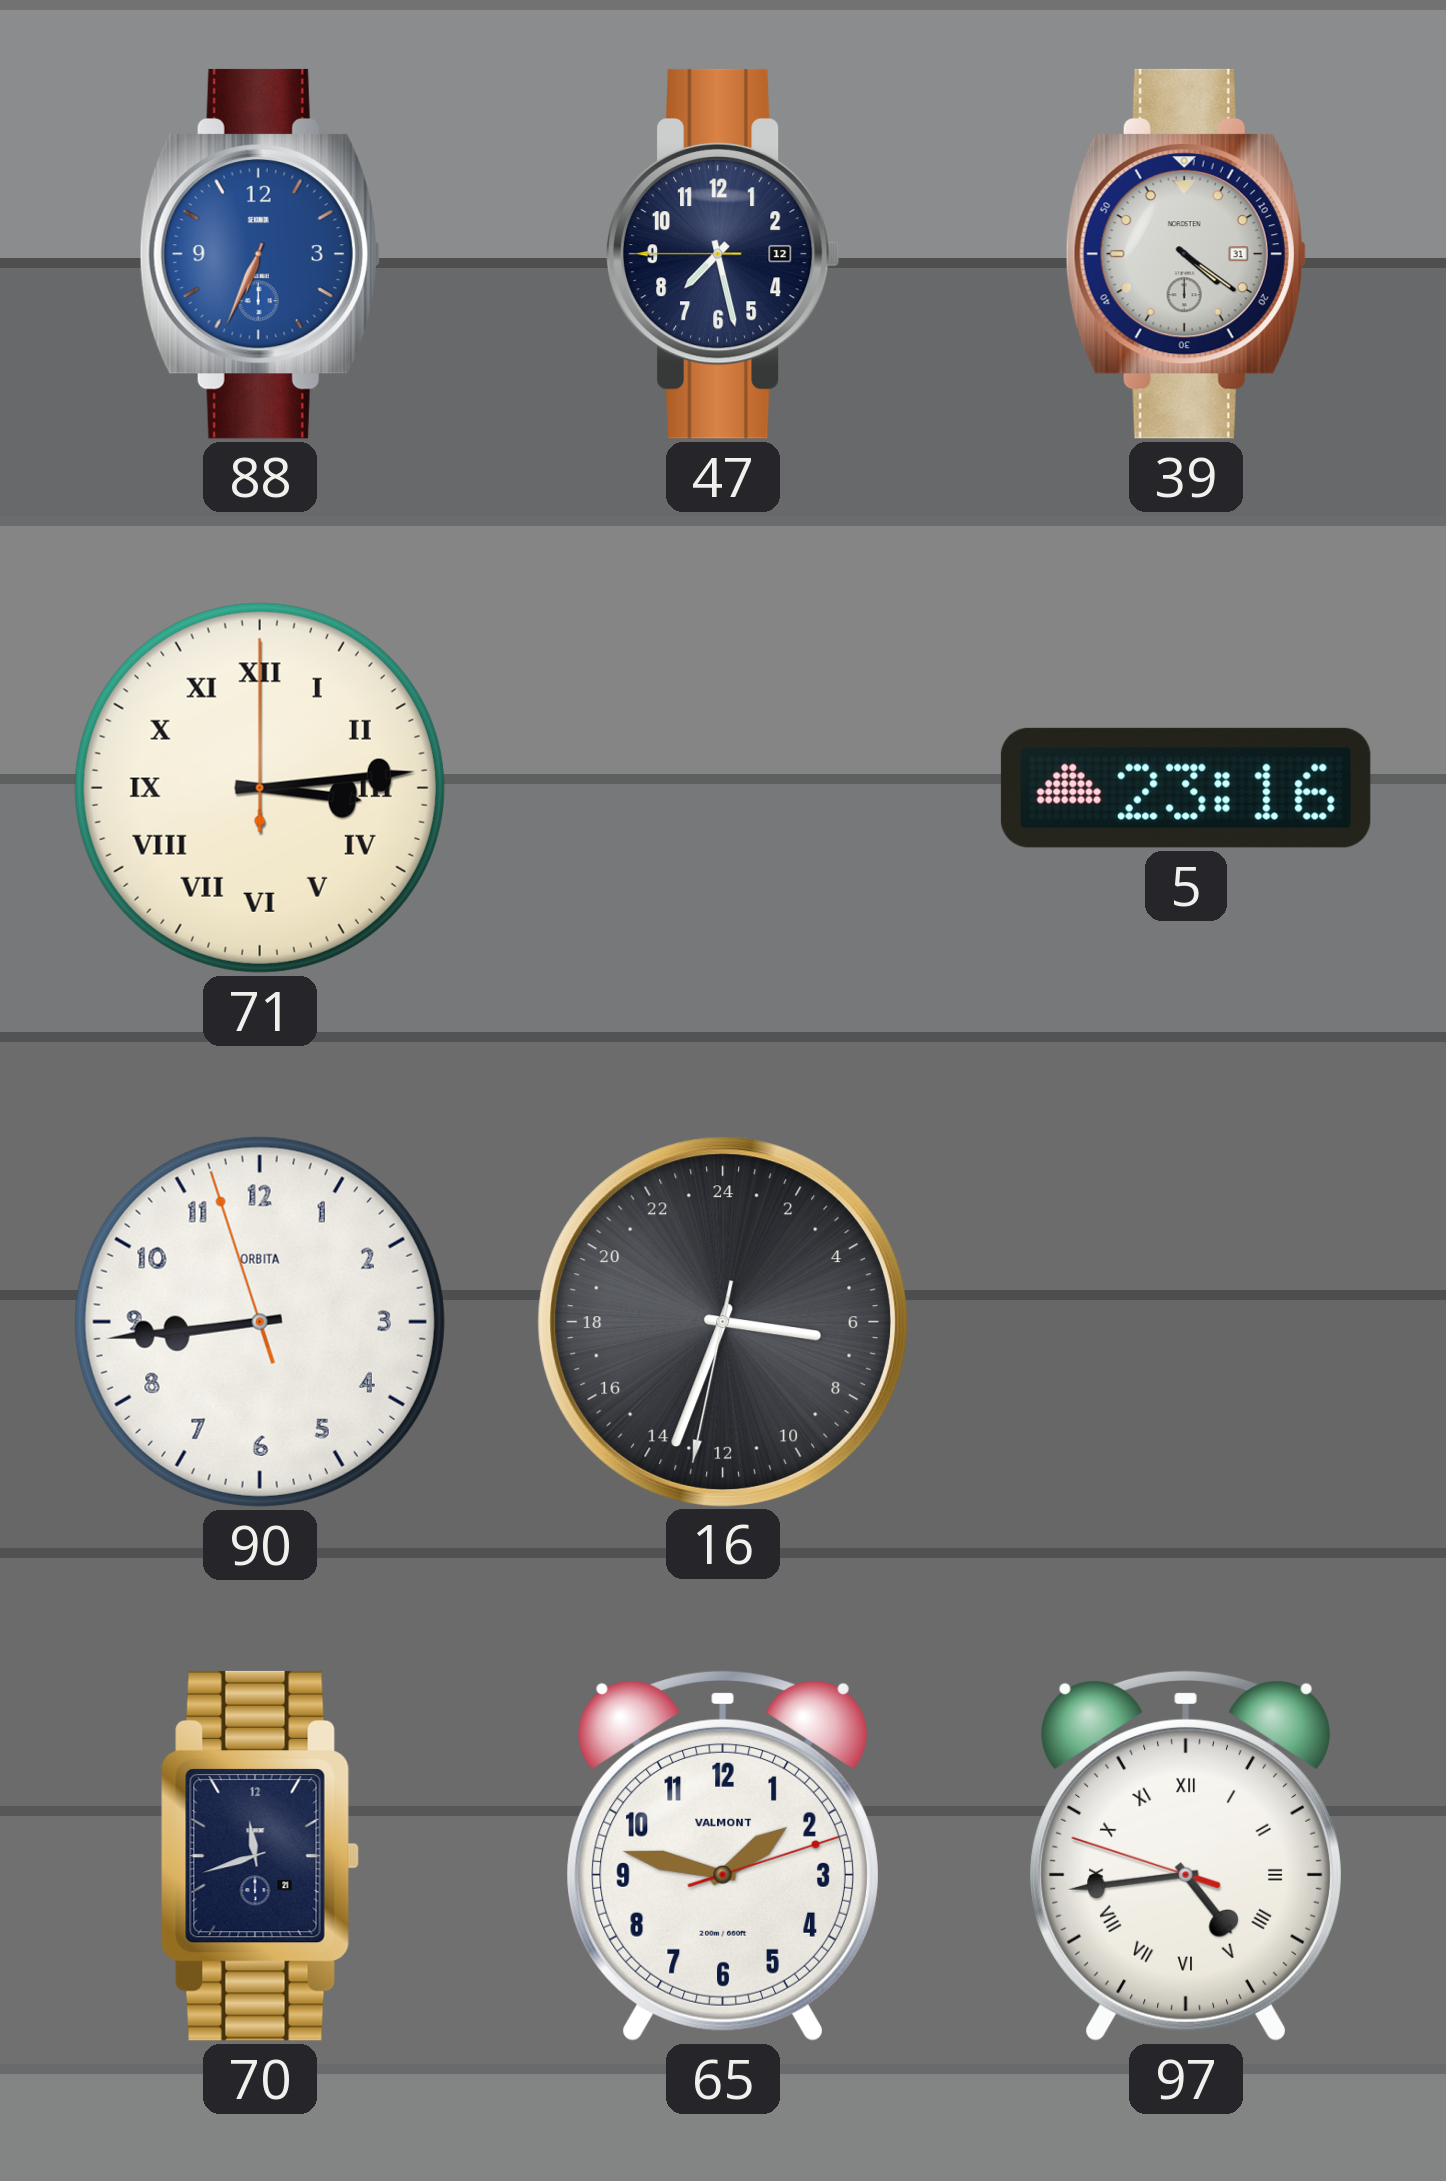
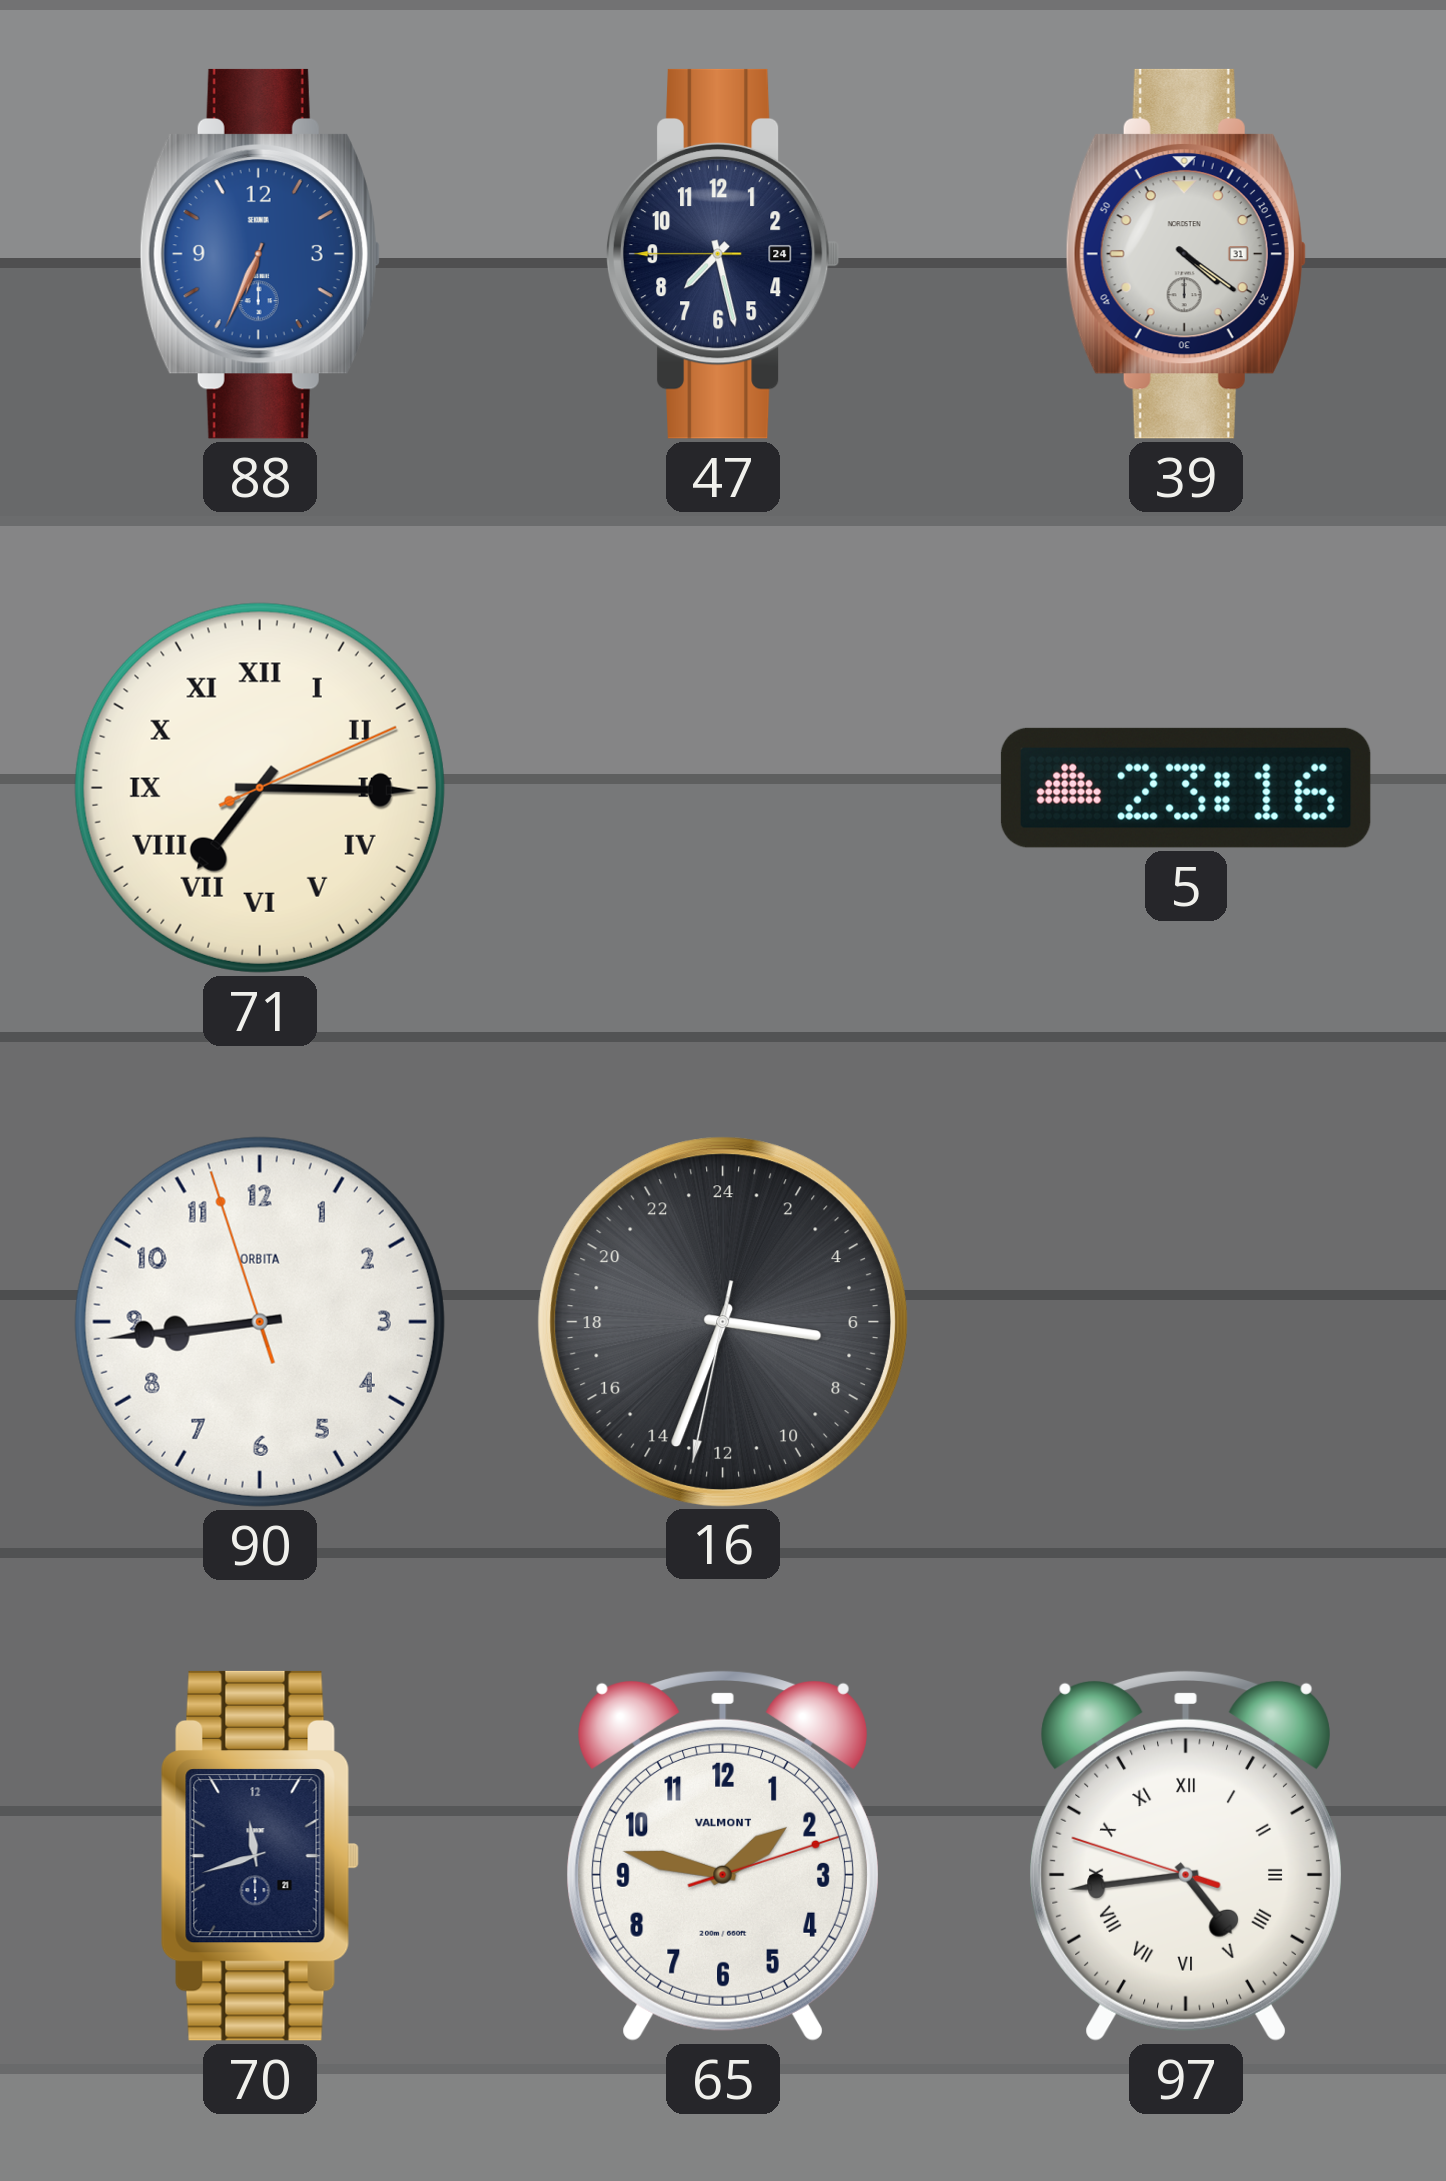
47 date: 12 -> 24
71: 3:14 -> 7:15
